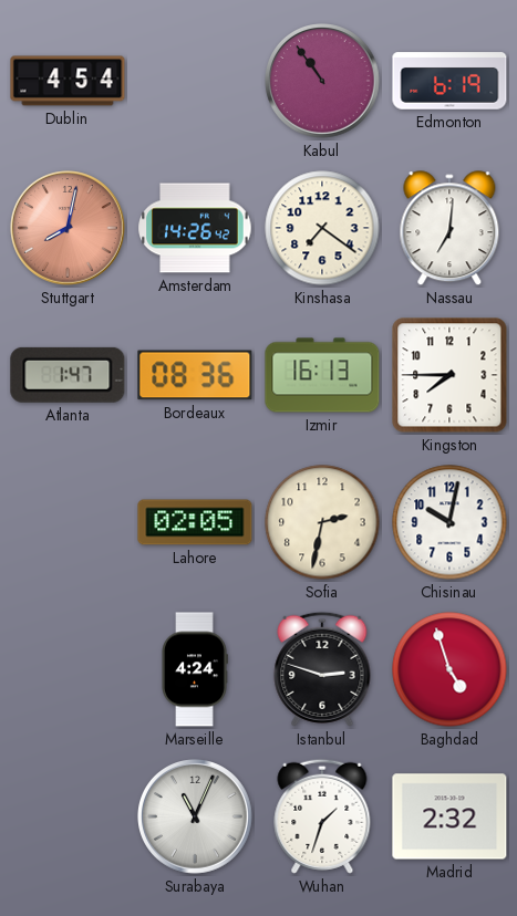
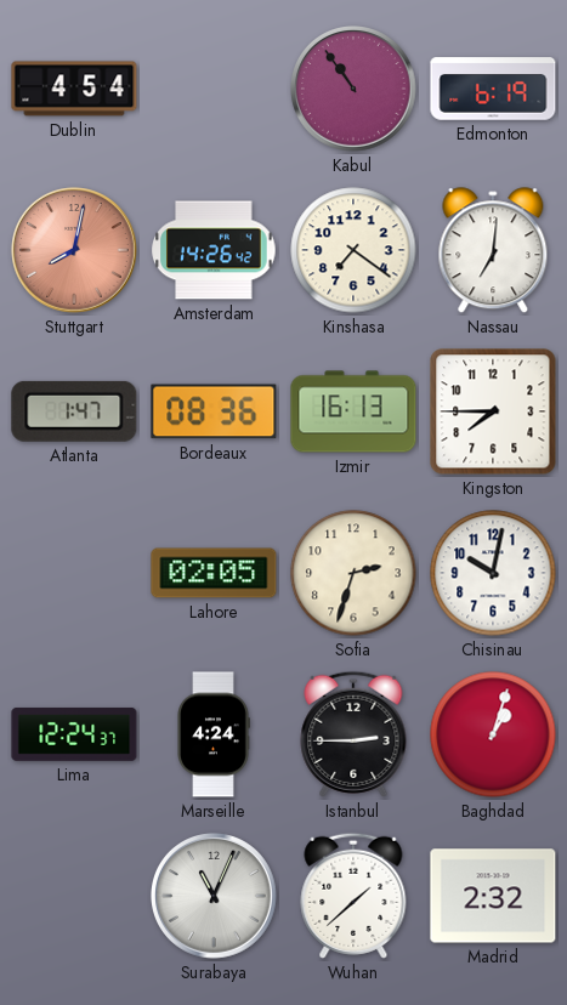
Sofia: 2:32 -> 2:33
Lima: none -> 12:24
Istanbul: 2:48 -> 2:45
Baghdad: 4:57 -> 1:03
Wuhan: 1:33 -> 1:38
